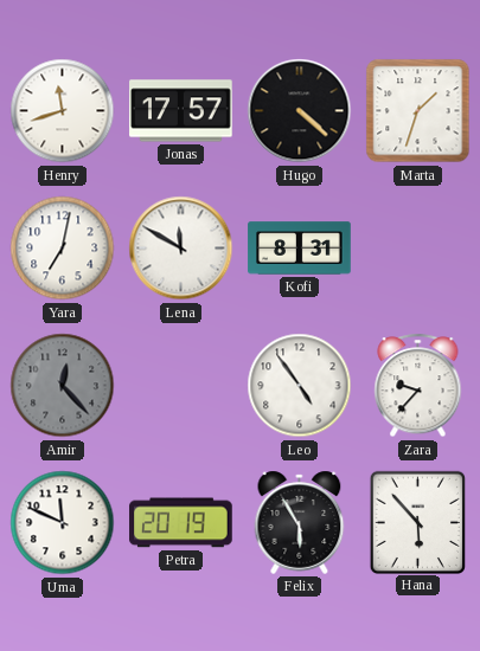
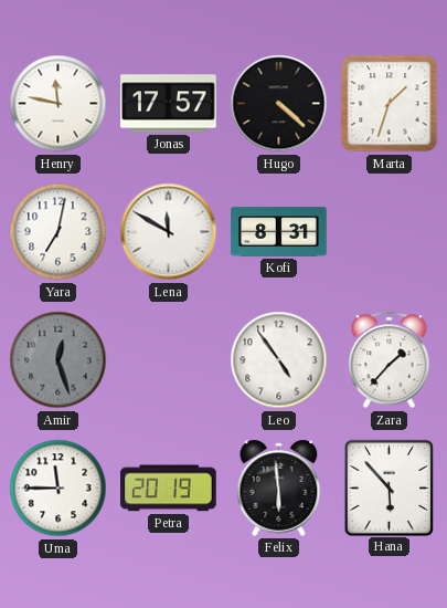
Henry: 11:42 -> 11:47
Amir: 12:23 -> 12:27
Zara: 9:37 -> 1:37
Uma: 11:49 -> 11:45
Felix: 5:55 -> 5:59
